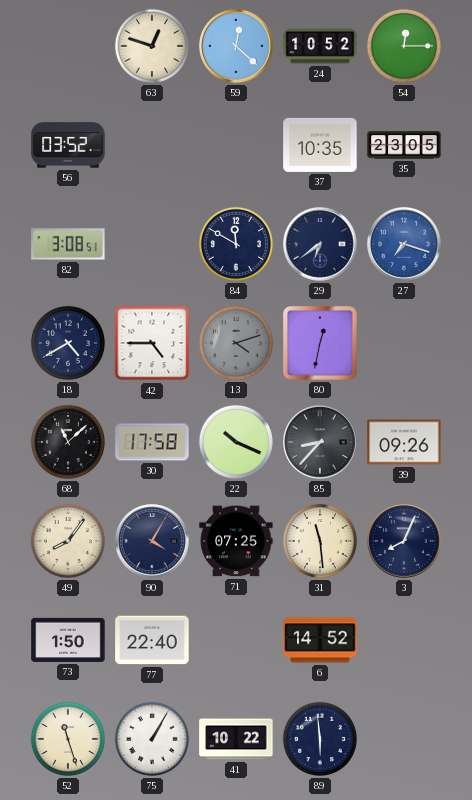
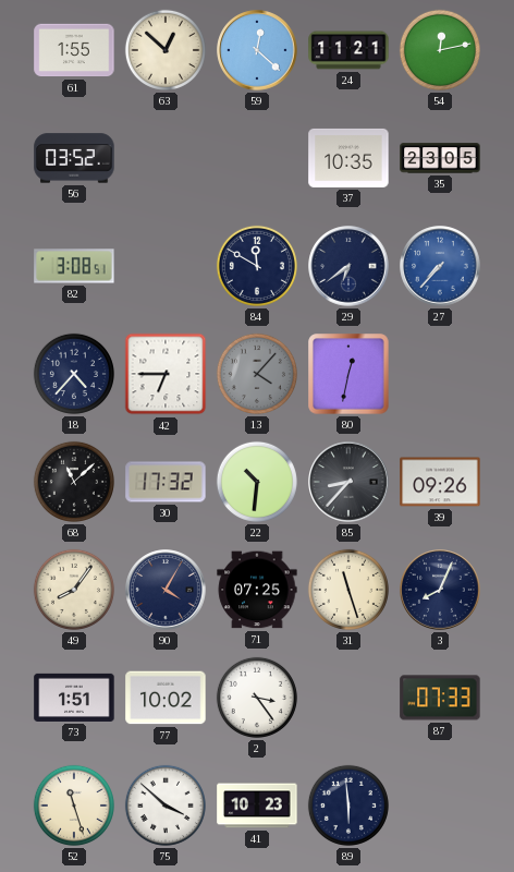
61: none -> 1:55
63: 12:48 -> 12:52
24: 10:52 -> 11:21
54: 12:15 -> 12:13
27: 7:18 -> 7:37
18: 4:40 -> 4:37
42: 4:45 -> 6:45
13: 4:12 -> 4:07
30: 17:58 -> 17:32
22: 10:19 -> 10:31
31: 11:29 -> 11:27
73: 1:50 -> 1:51
77: 22:40 -> 10:02
2: none -> 3:24
6: 14:52 -> none
87: none -> 07:33
75: 1:05 -> 3:52
41: 10:22 -> 10:23
